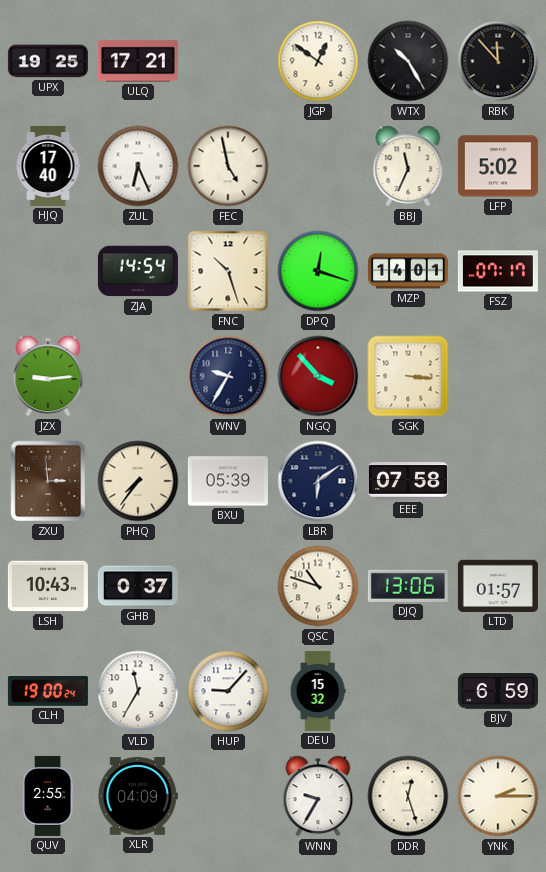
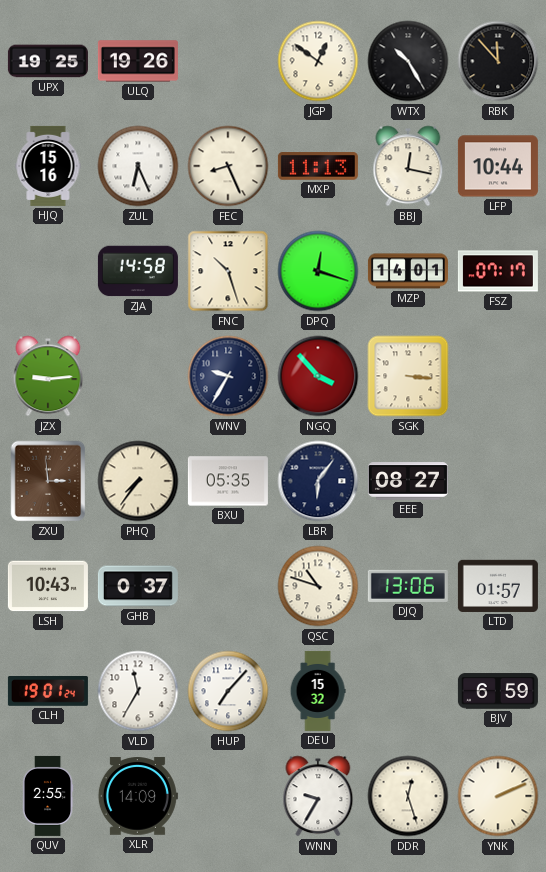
ULQ: 17:21 -> 19:26
HJQ: 17:40 -> 15:16
FEC: 4:58 -> 8:26
MXP: none -> 11:13
BBJ: 11:34 -> 12:17
LFP: 5:02 -> 10:44
ZJA: 14:54 -> 14:58
BXU: 05:39 -> 05:35
LBR: 6:09 -> 6:06
EEE: 07:58 -> 08:27
CLH: 19:00 -> 19:01
HUP: 9:07 -> 7:07
XLR: 04:09 -> 14:09
YNK: 2:15 -> 2:11
